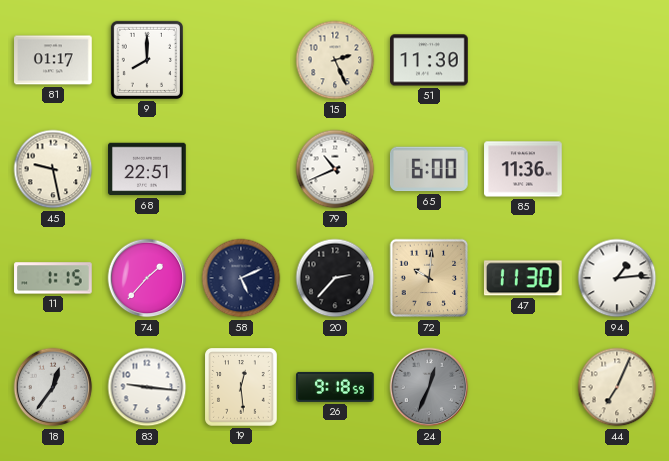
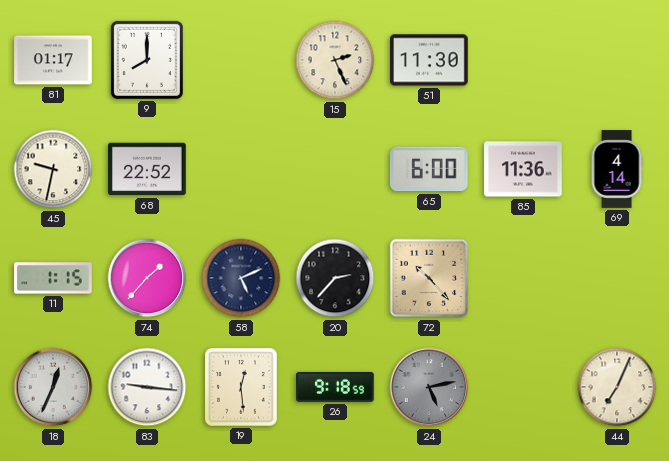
45: 9:28 -> 9:32
68: 22:51 -> 22:52
79: 10:41 -> none
69: none -> 4:14
72: 10:01 -> 10:23
47: 11:30 -> none
94: 1:14 -> none
18: 12:36 -> 12:34
24: 12:34 -> 5:13
